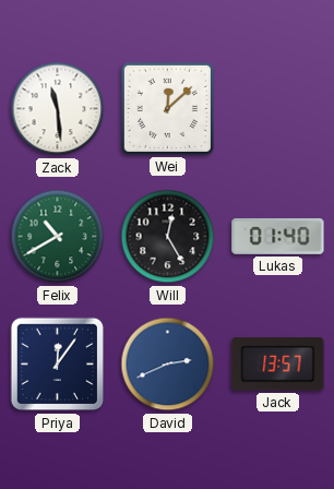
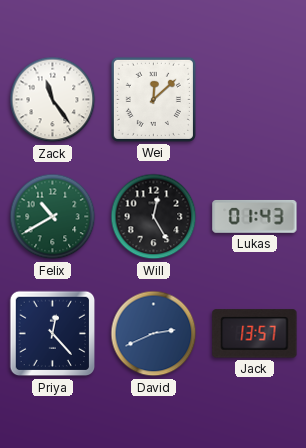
Zack: 11:29 -> 11:24
Lukas: 01:40 -> 01:43
Priya: 12:06 -> 12:23
